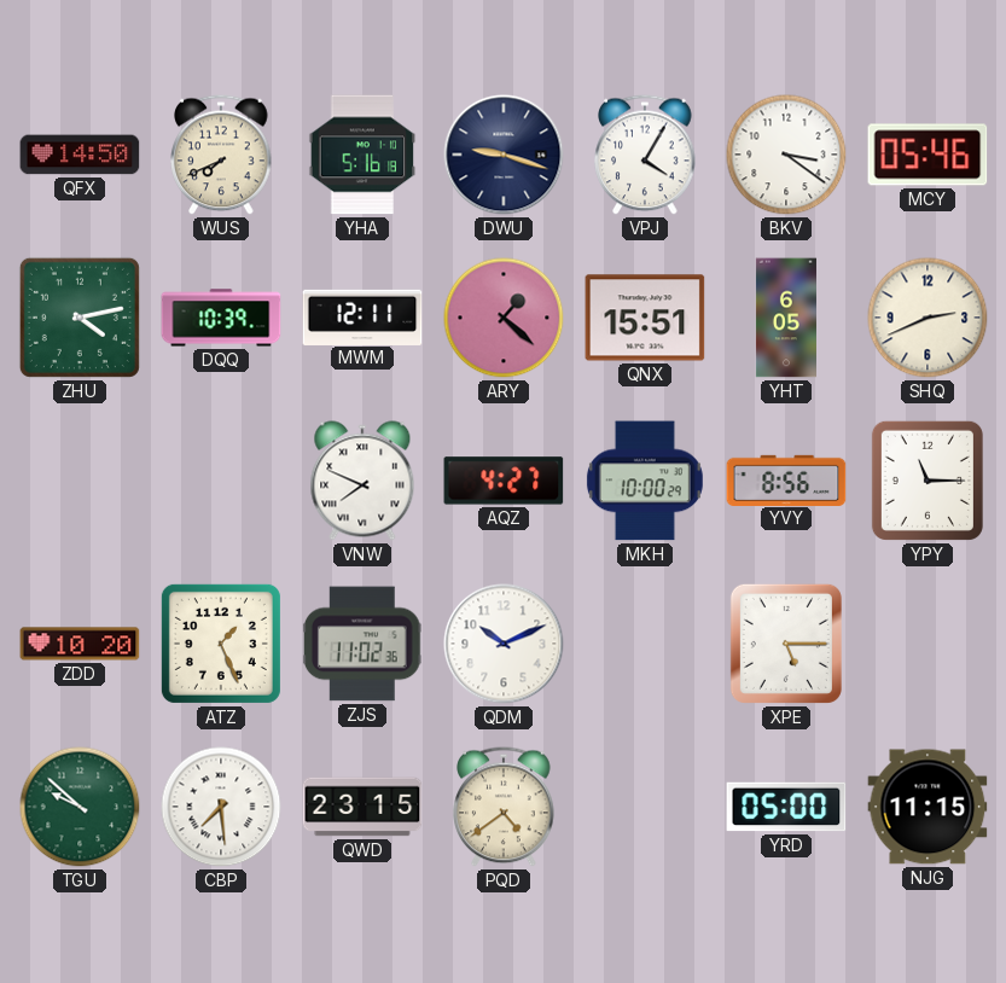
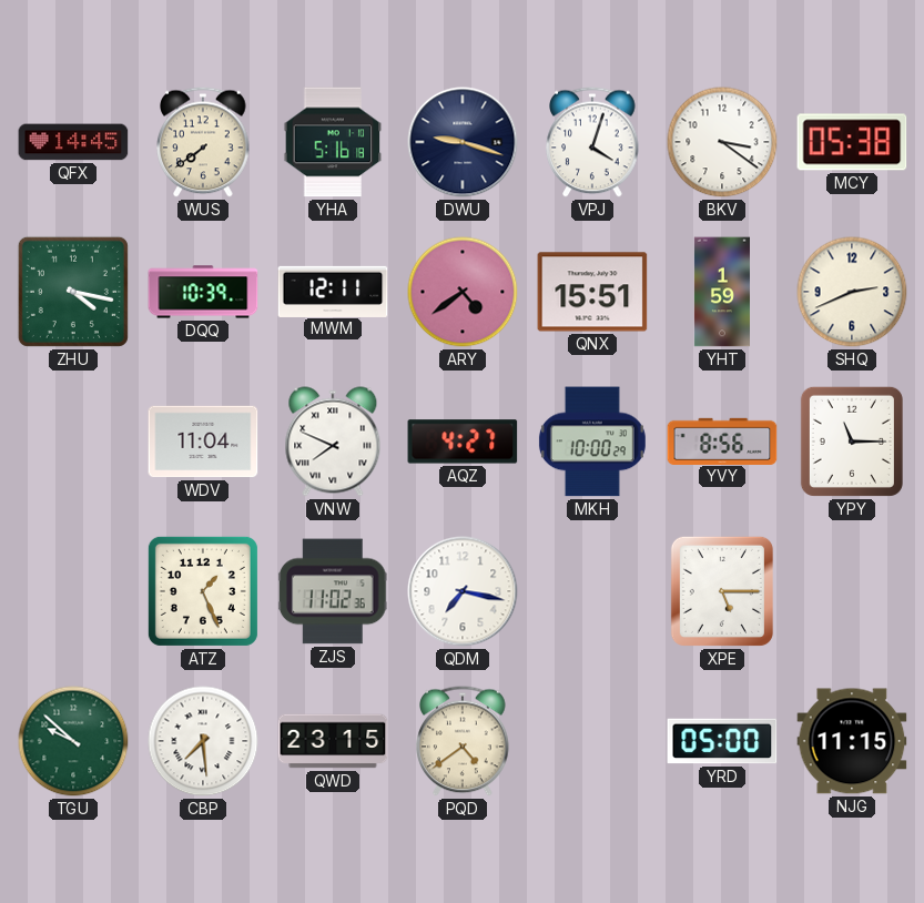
QFX: 14:50 -> 14:45
WUS: 7:41 -> 7:39
VPJ: 4:05 -> 4:03
MCY: 05:46 -> 05:38
ZHU: 4:13 -> 4:17
ARY: 1:22 -> 4:39
YHT: 6:05 -> 1:59
WDV: none -> 11:04
ZDD: 10:20 -> none
QDM: 10:11 -> 7:17
